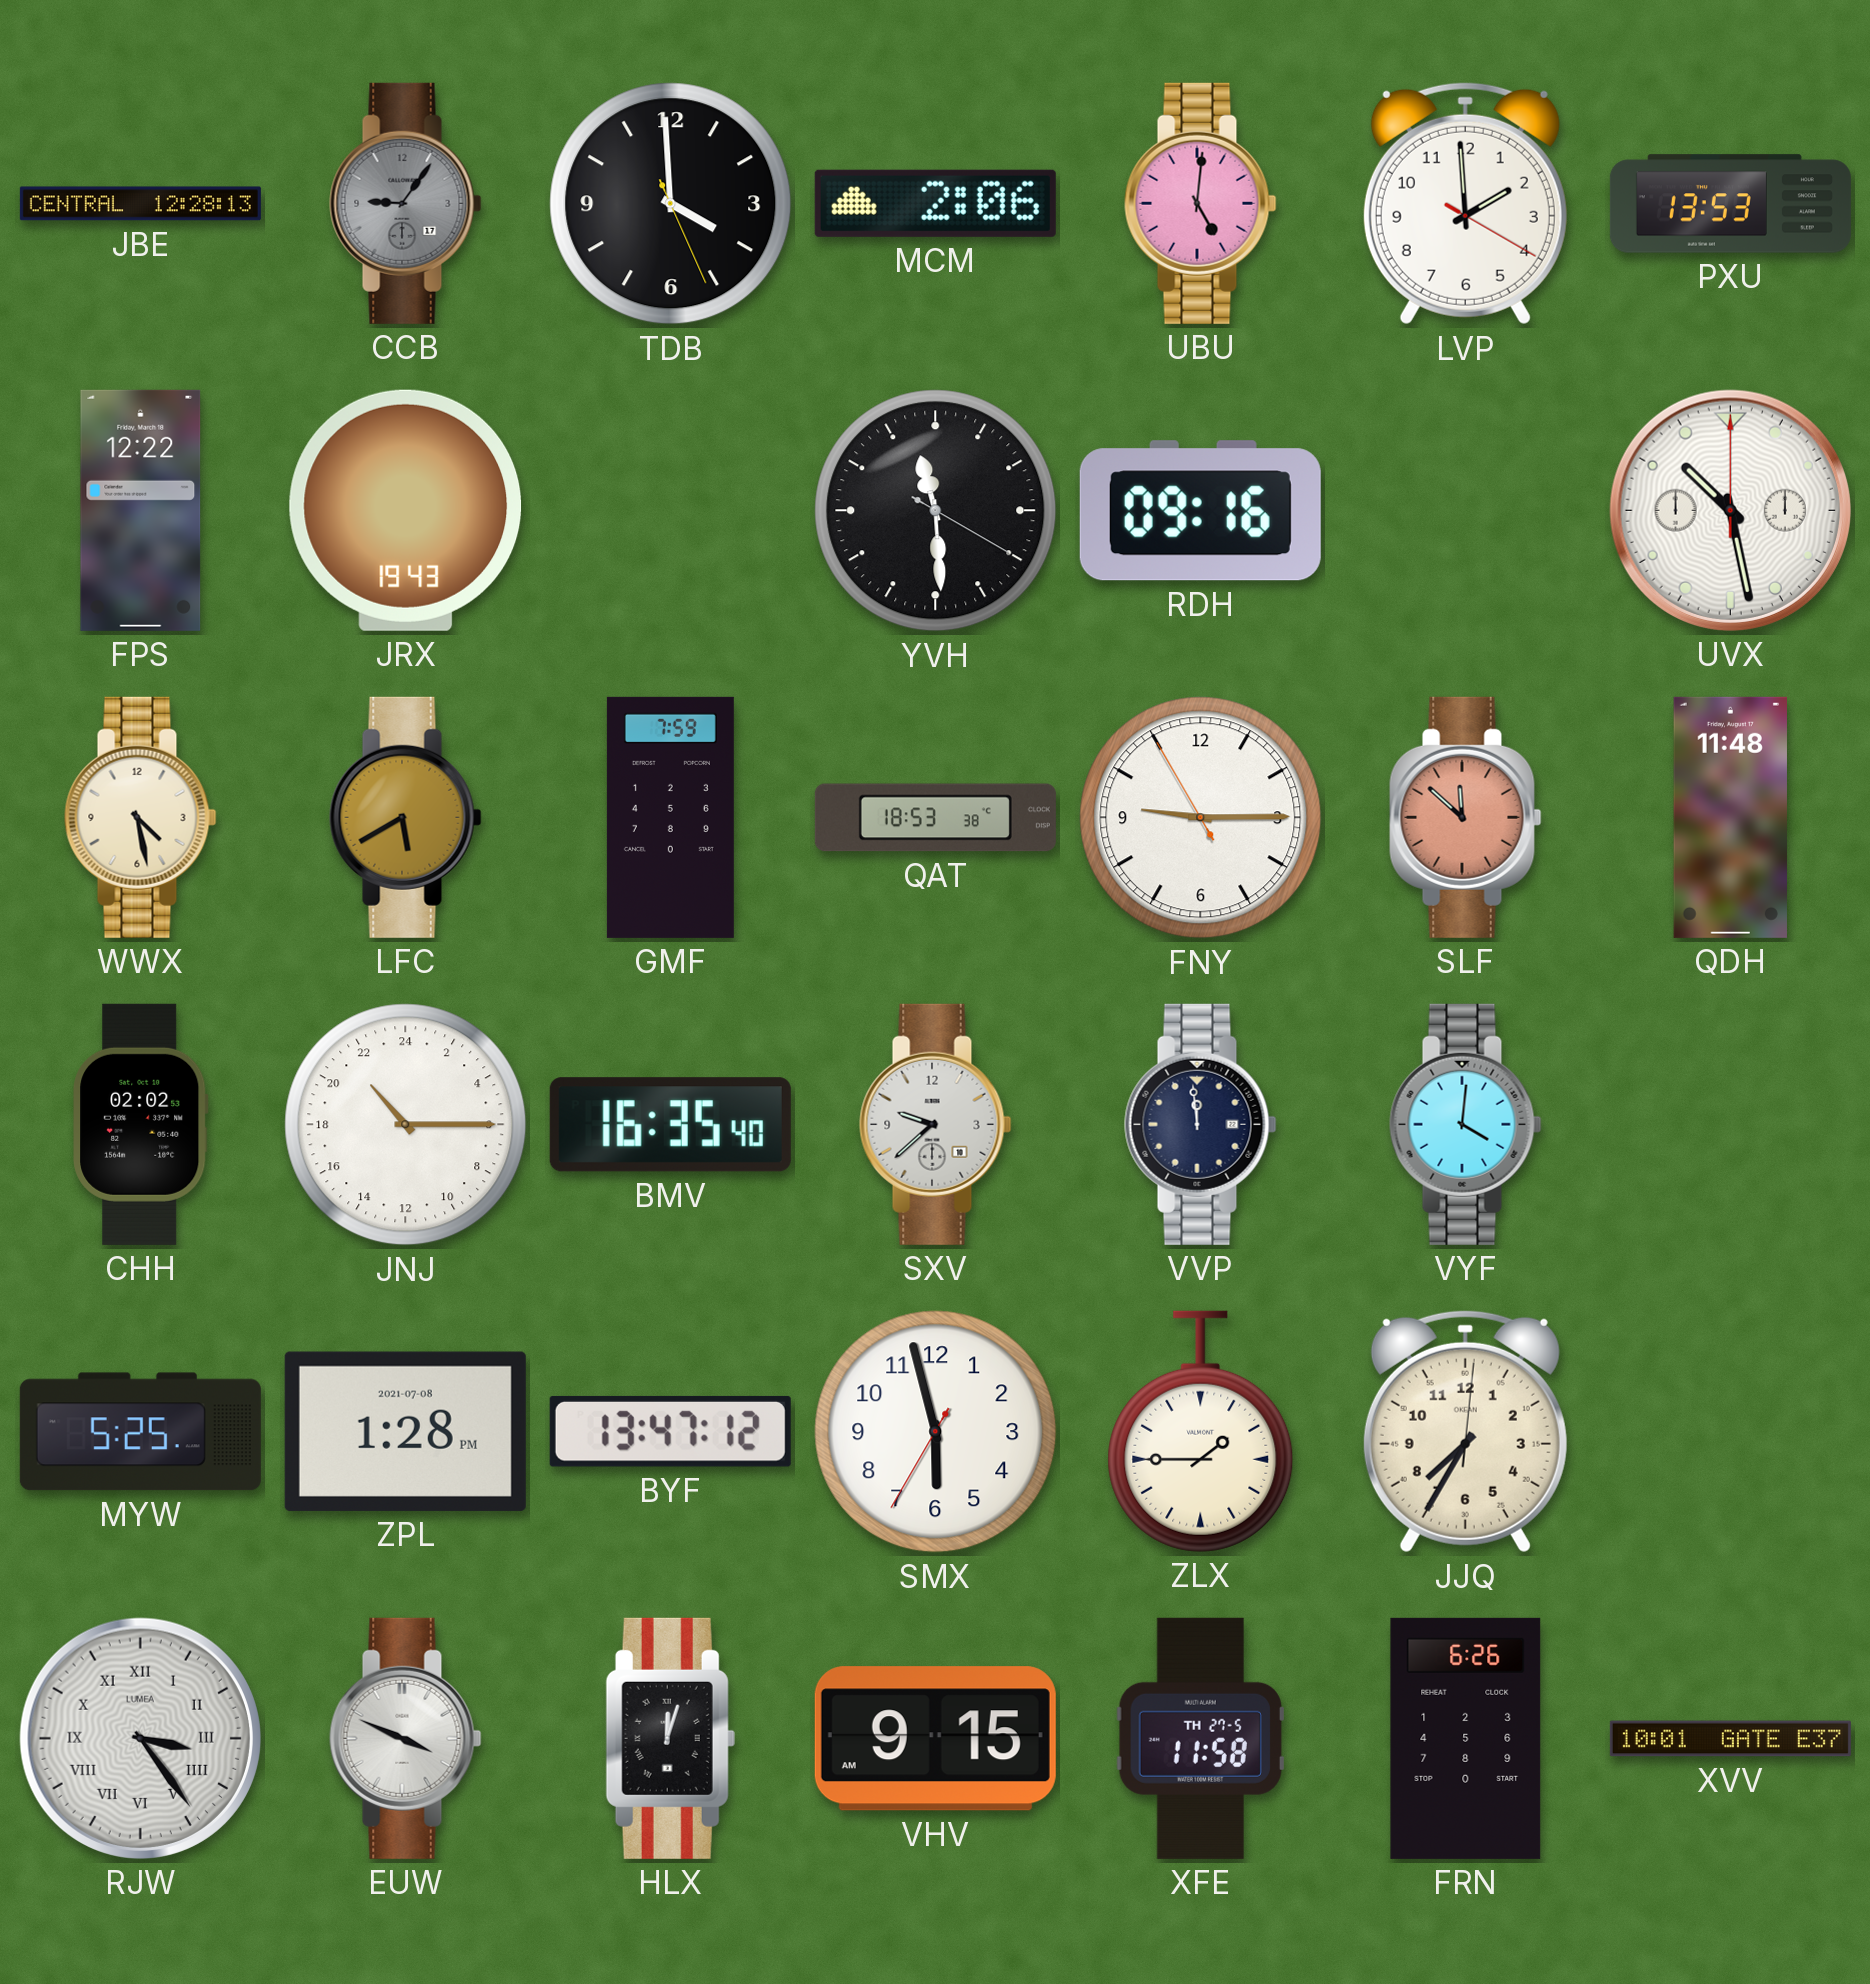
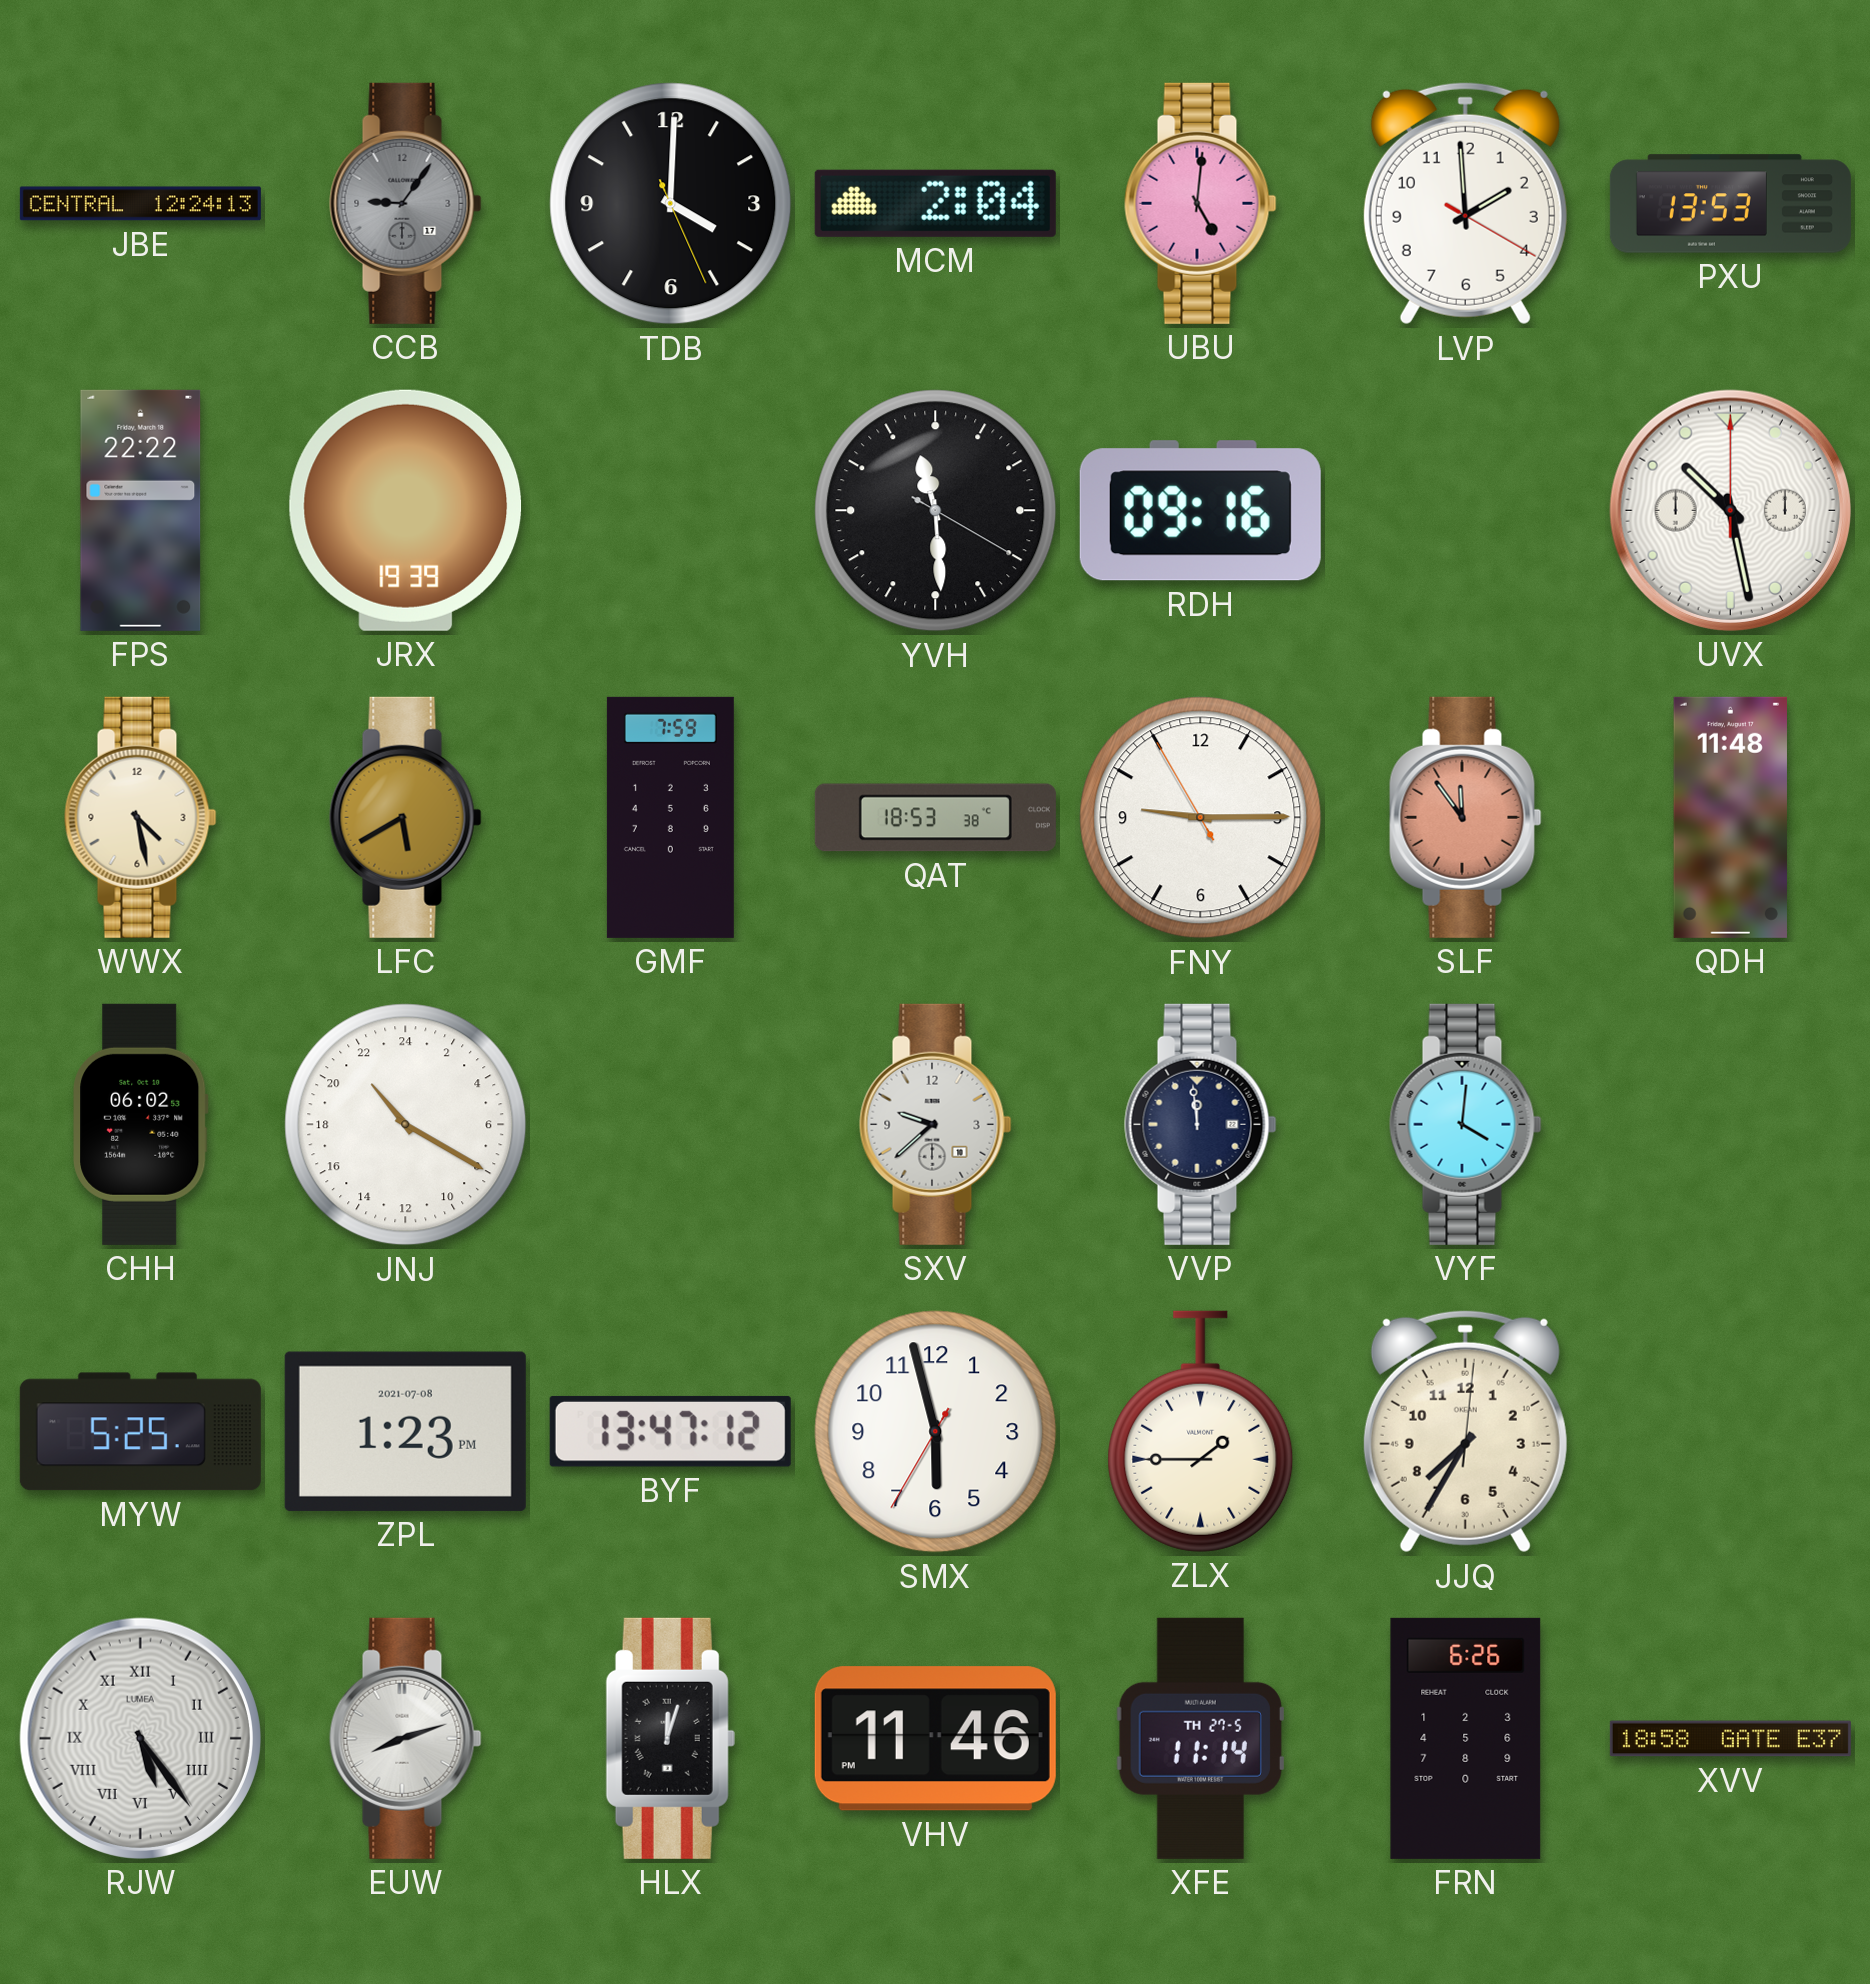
JBE: 12:28 -> 12:24
TDB: 3:59 -> 4:00
MCM: 2:06 -> 2:04
FPS: 12:22 -> 22:22
JRX: 19:43 -> 19:39
SLF: 11:52 -> 11:54
CHH: 02:02 -> 06:02
JNJ: 21:15 -> 21:20
BMV: 16:35 -> none
ZPL: 1:28 -> 1:23
RJW: 3:24 -> 5:24
EUW: 3:49 -> 8:12
VHV: 9:15 -> 11:46
XFE: 11:58 -> 11:14
XVV: 10:01 -> 18:58
